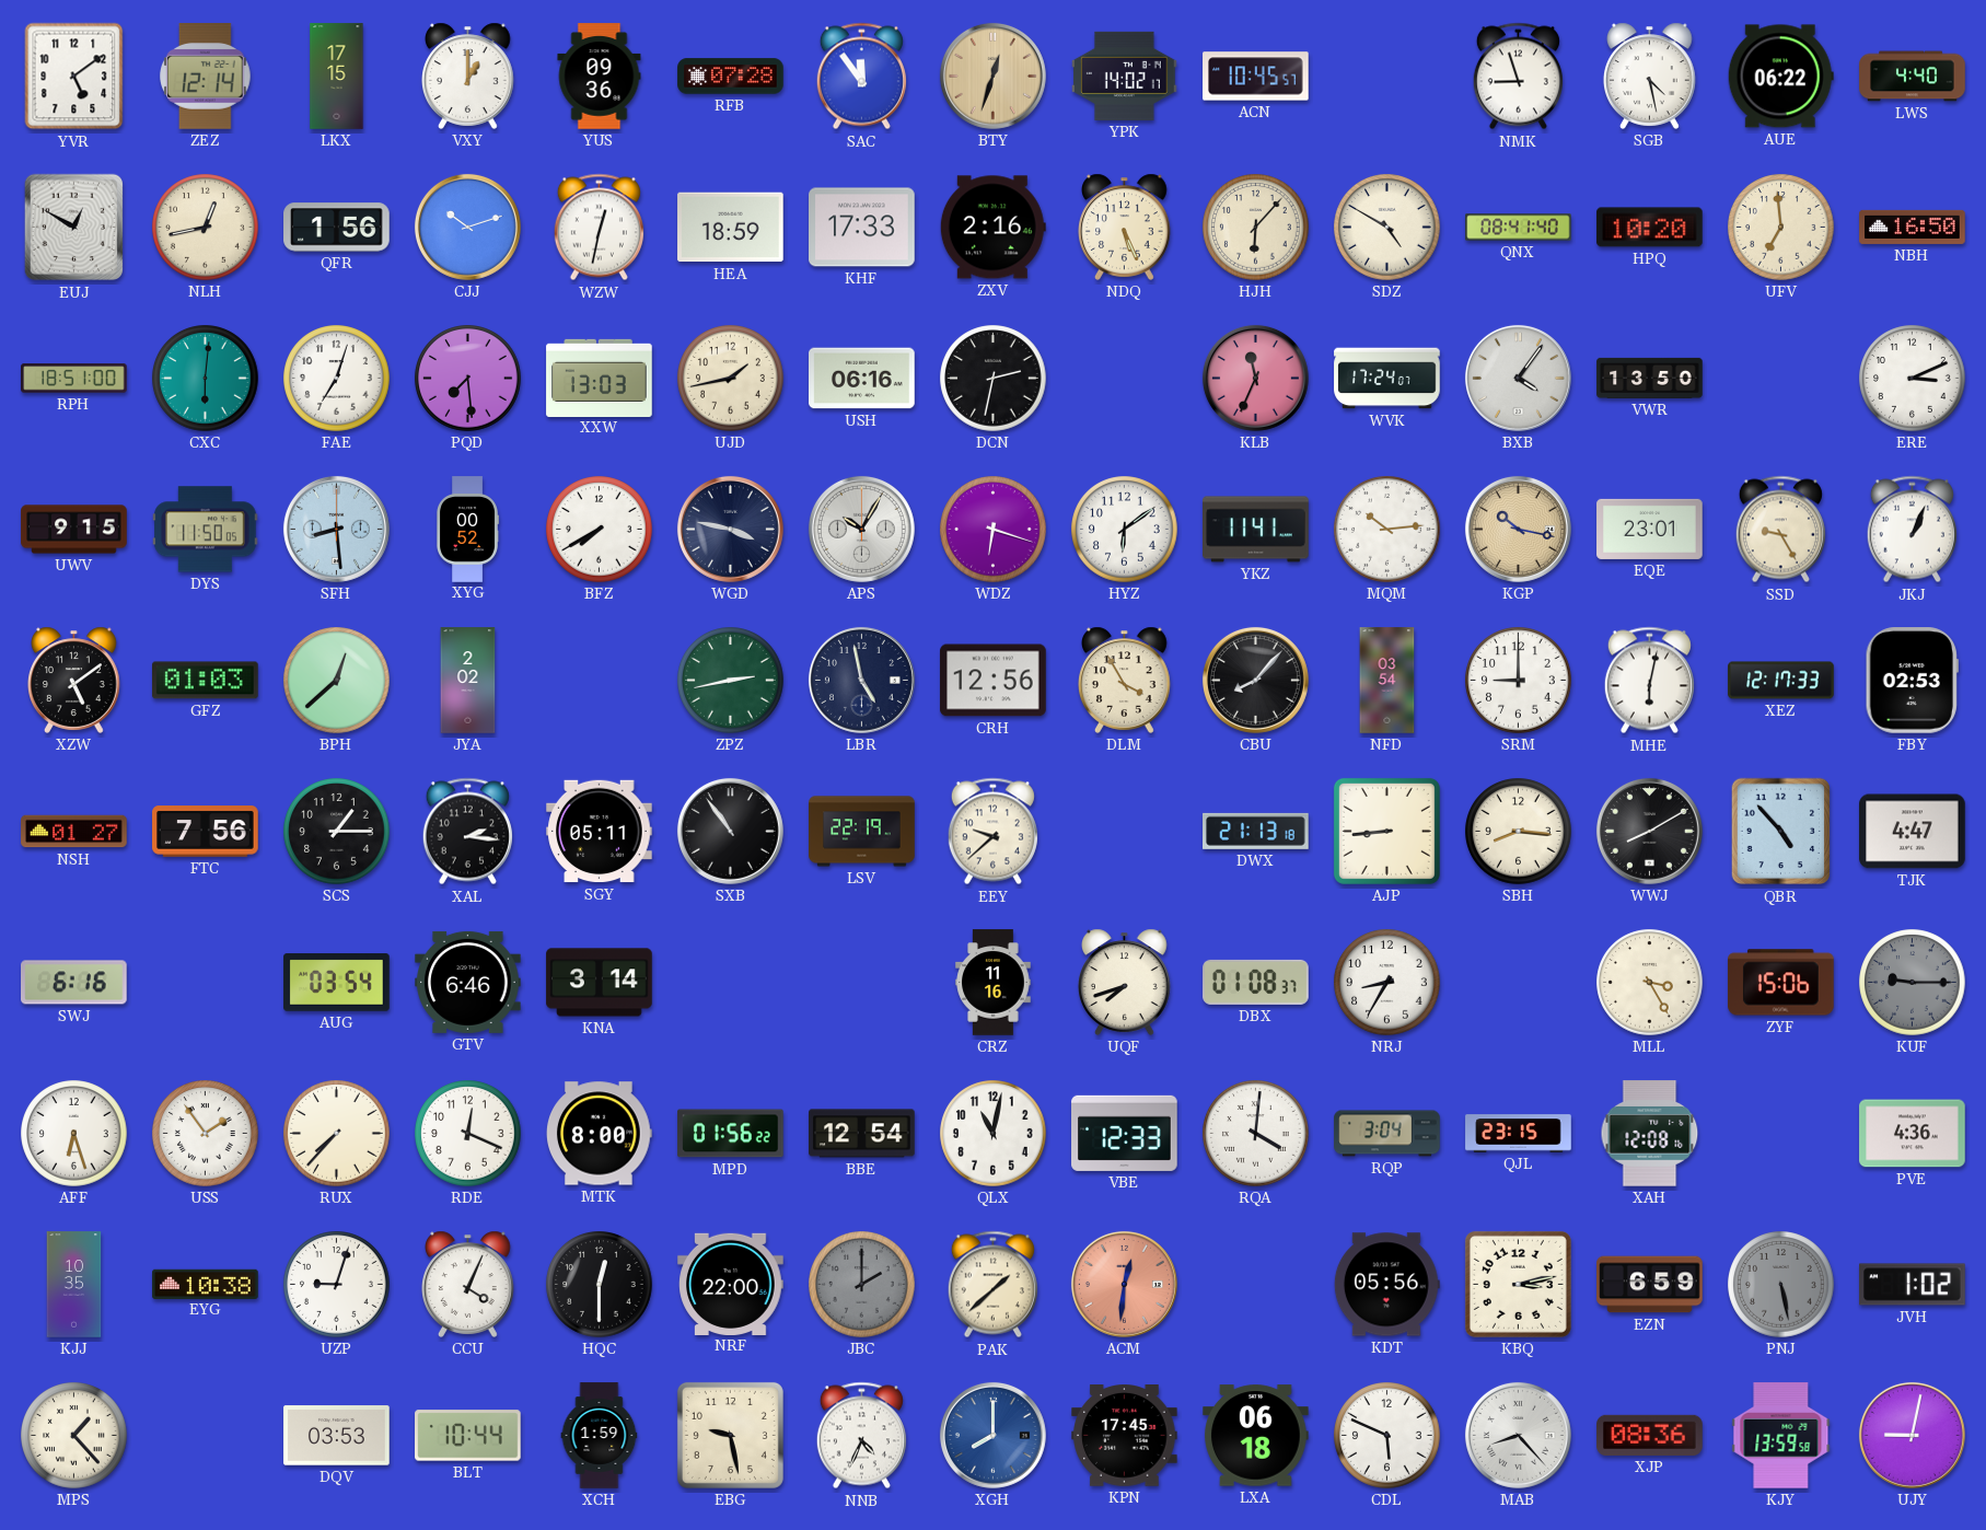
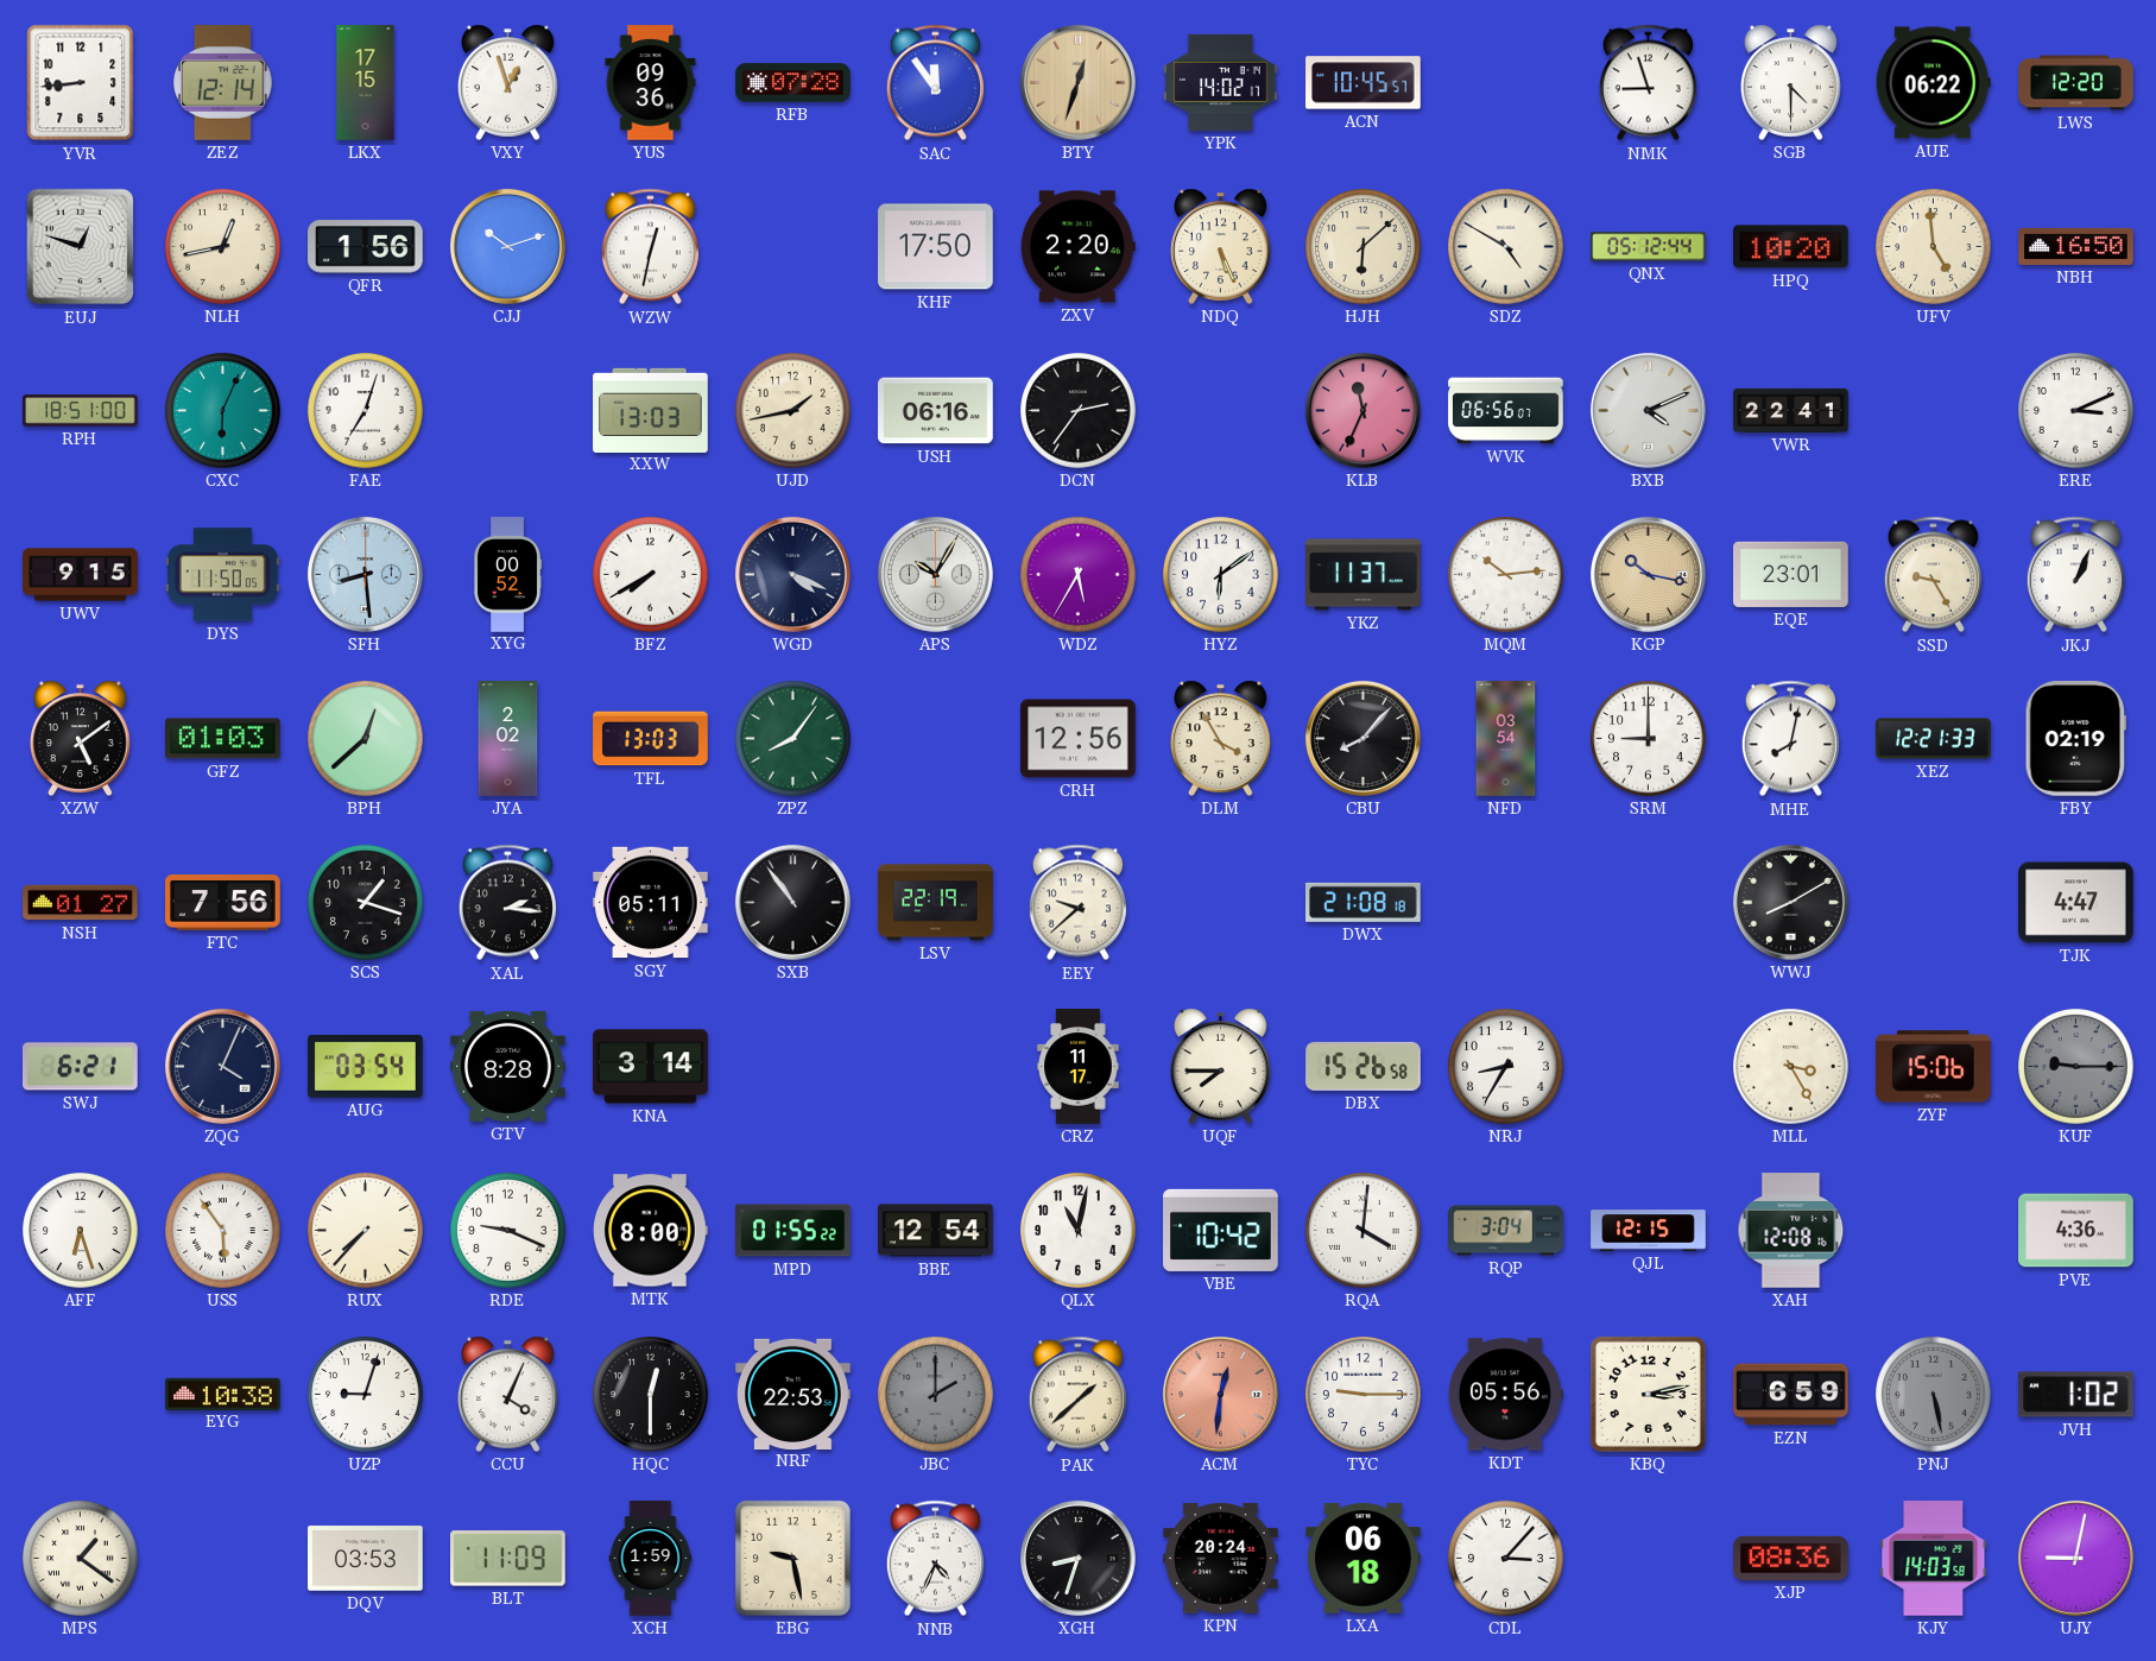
YVR: 5:09 -> 8:44
VXY: 1:00 -> 12:57
SGB: 4:28 -> 4:30
LWS: 4:40 -> 12:20
EUJ: 12:50 -> 12:48
HEA: 18:59 -> none
KHF: 17:33 -> 17:50
ZXV: 2:16 -> 2:20
HJH: 6:07 -> 6:08
QNX: 08:41 -> 05:12
UFV: 6:59 -> 4:59
CXC: 6:01 -> 6:04
PQD: 7:29 -> none
DCN: 2:32 -> 2:36
WVK: 17:24 -> 06:56
BXB: 4:06 -> 4:11
VWR: 13:50 -> 22:41
WGD: 3:47 -> 4:19
WDZ: 6:18 -> 5:35
YKZ: 11:41 -> 11:37
TFL: none -> 13:03
ZPZ: 2:43 -> 8:06
LBR: 4:58 -> none
MHE: 6:02 -> 8:02
XEZ: 12:17 -> 12:21
FBY: 02:53 -> 02:19
SCS: 1:15 -> 1:18
DWX: 21:13 -> 21:08
AJP: 8:44 -> none
SBH: 8:16 -> none
QBR: 4:53 -> none
SWJ: 6:16 -> 6:21
ZQG: none -> 4:04
GTV: 6:46 -> 8:28
CRZ: 11:16 -> 11:17
UQF: 7:42 -> 7:45
DBX: 01:08 -> 15:26
USS: 1:54 -> 5:54
RDE: 12:19 -> 9:19
MPD: 01:56 -> 01:55
VBE: 12:33 -> 10:42
QJL: 23:15 -> 12:15
KJJ: 10:35 -> none
NRF: 22:00 -> 22:53
TYC: none -> 9:15
MPS: 1:23 -> 1:21
BLT: 10:44 -> 11:09
XGH: 8:00 -> 8:33
XGH dial: blue -> black
KPN: 17:45 -> 20:24
CDL: 5:49 -> 3:07
MAB: 8:23 -> none
KJY: 13:59 -> 14:03
